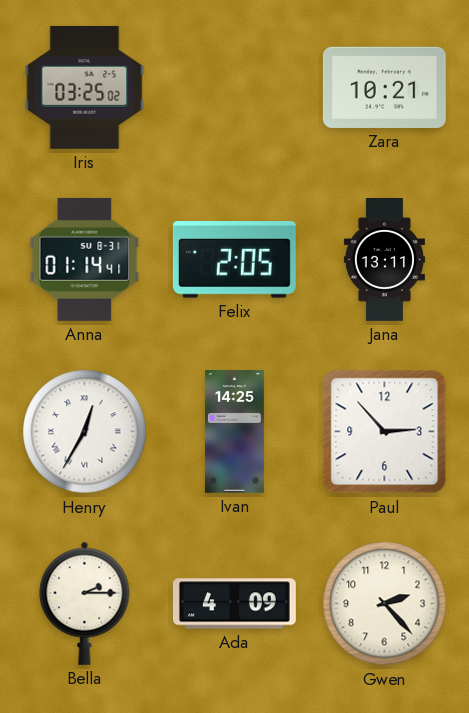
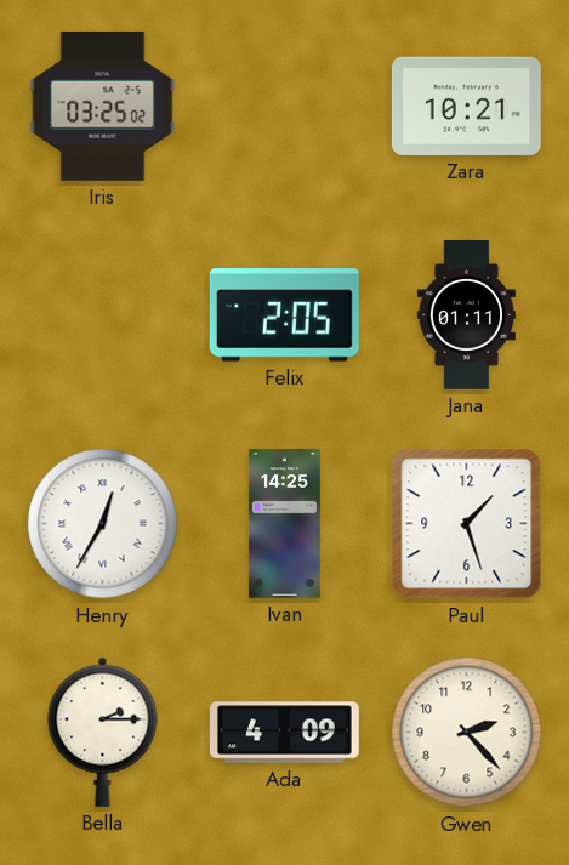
Anna: 01:14 -> none
Jana: 13:11 -> 01:11
Paul: 2:53 -> 1:27
